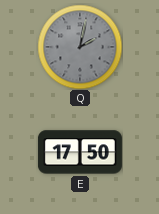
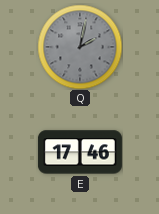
E: 17:50 -> 17:46
